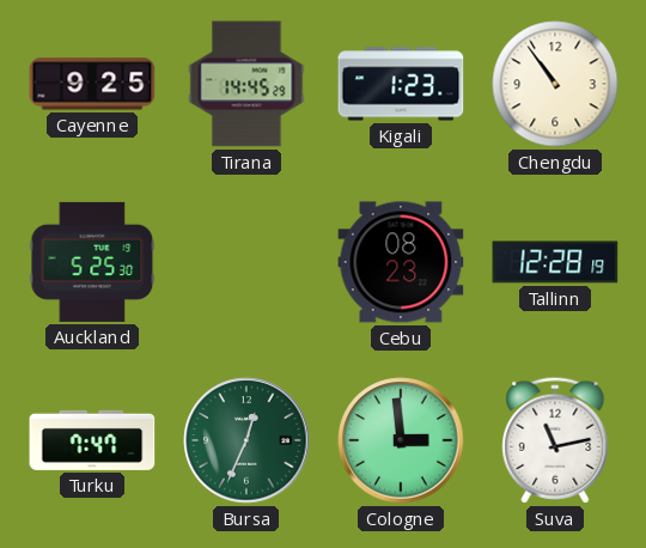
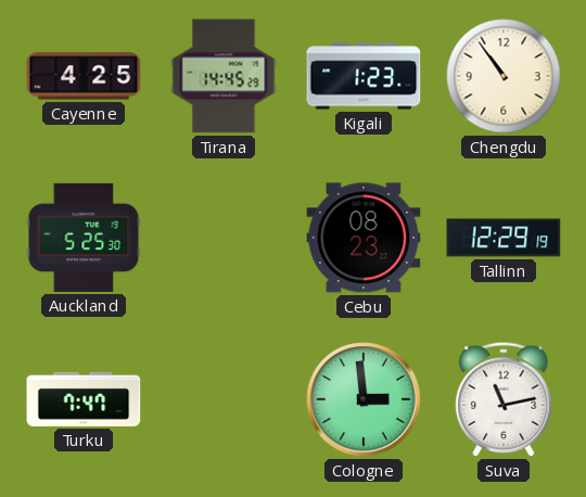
Cayenne: 9:25 -> 4:25
Tallinn: 12:28 -> 12:29
Bursa: 12:34 -> none
